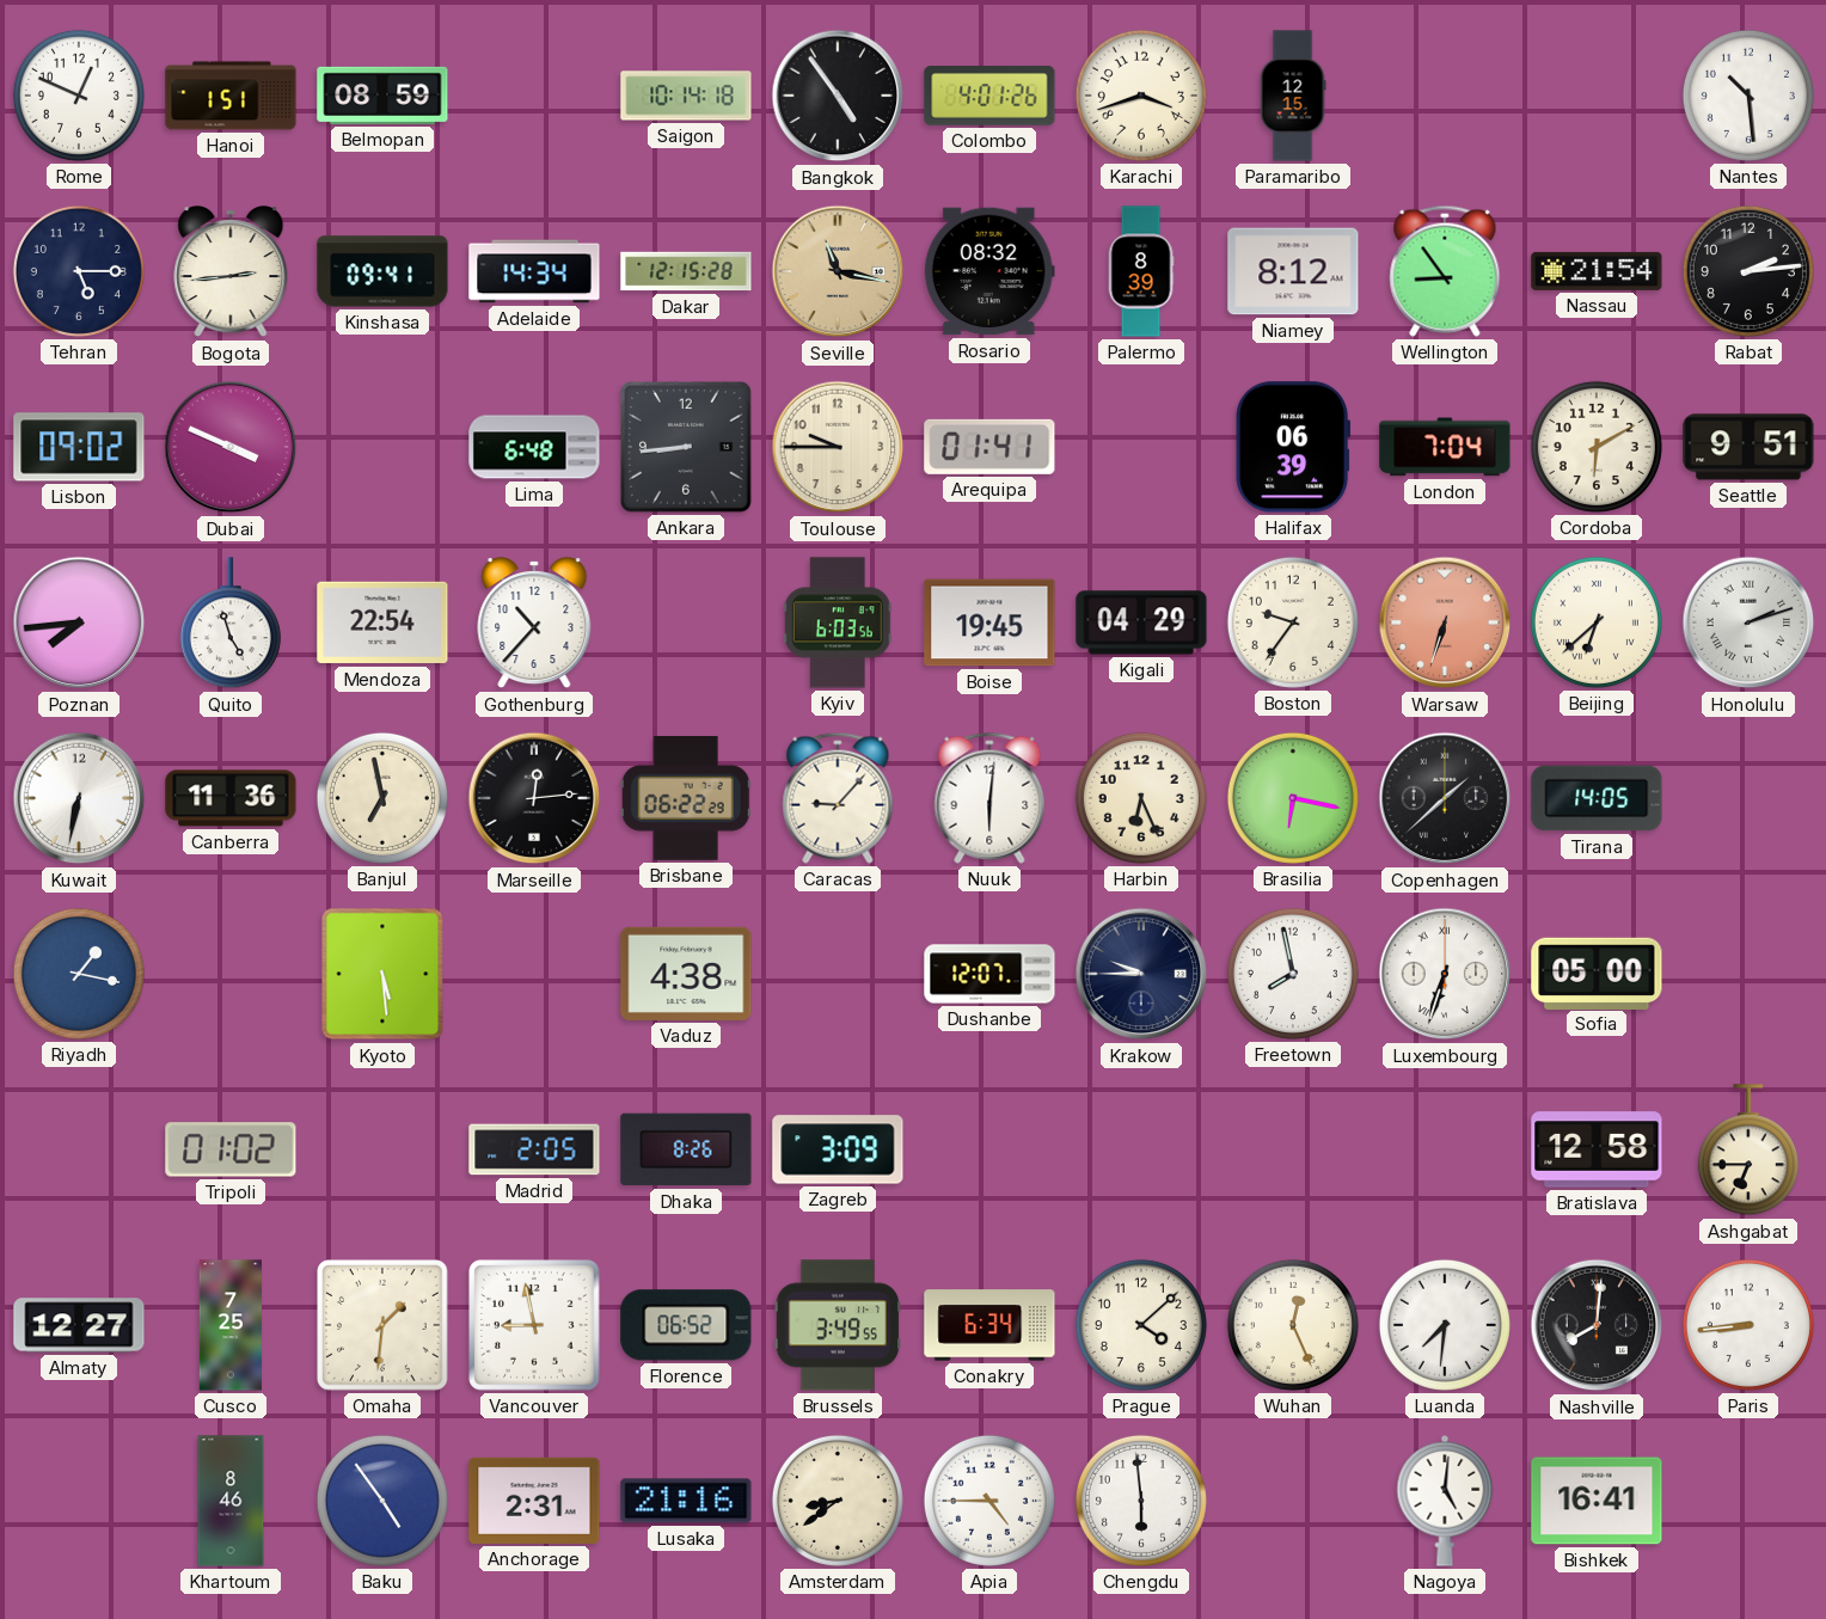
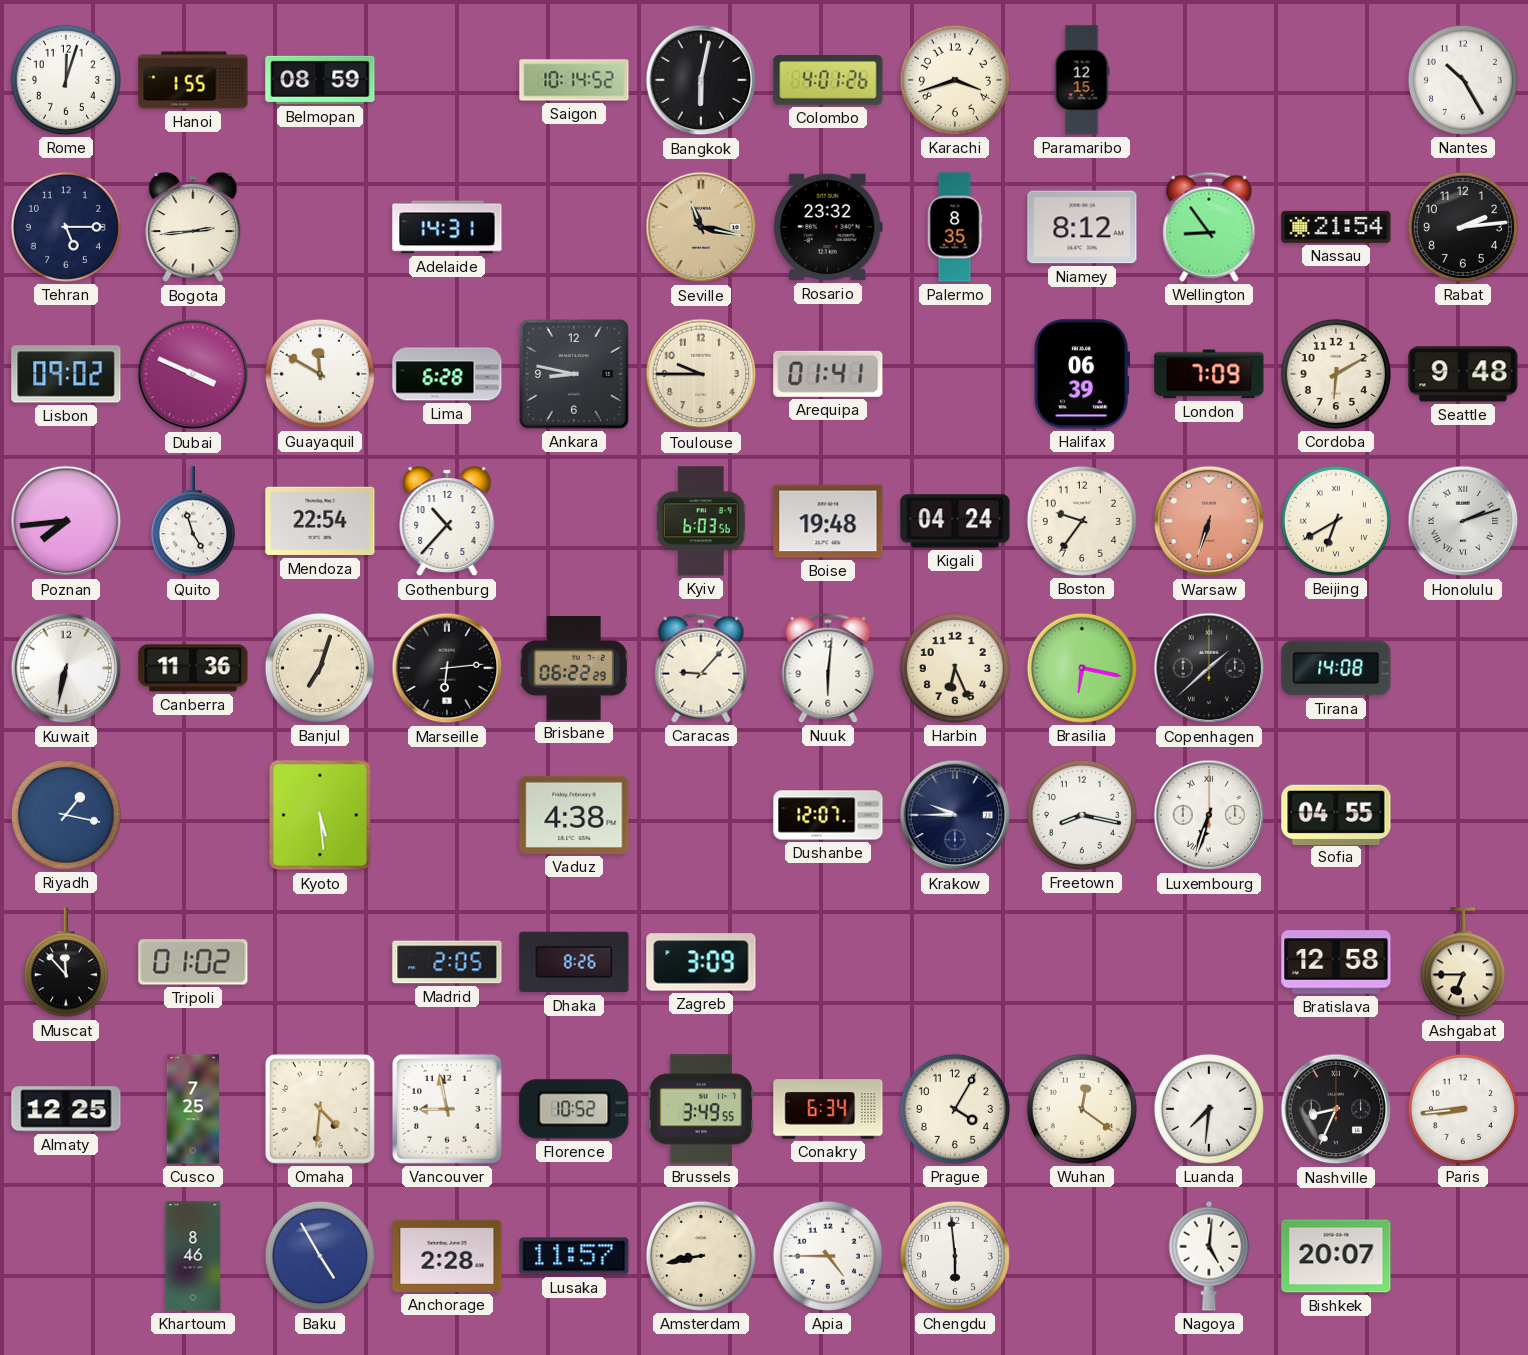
Rome: 12:49 -> 12:03
Hanoi: 1:51 -> 1:55
Saigon: 10:14:18 -> 10:14:52
Bangkok: 4:54 -> 6:02
Nantes: 10:29 -> 10:25
Kinshasa: 09:41 -> none
Adelaide: 14:34 -> 14:31
Dakar: 12:15 -> none
Rosario: 08:32 -> 23:32
Palermo: 8:39 -> 8:35
Guayaquil: none -> 11:50
Lima: 6:48 -> 6:28
Ankara: 8:44 -> 8:47
London: 7:04 -> 7:09
Seattle: 9:51 -> 9:48
Boise: 19:45 -> 19:48
Kigali: 04:29 -> 04:24
Beijing: 6:38 -> 6:40
Banjul: 6:58 -> 7:03
Marseille: 12:14 -> 6:14
Tirana: 14:05 -> 14:08
Freetown: 7:58 -> 8:17
Sofia: 05:00 -> 04:55
Muscat: none -> 11:53
Almaty: 12:27 -> 12:25
Omaha: 1:31 -> 4:31
Florence: 06:52 -> 10:52
Prague: 4:08 -> 4:05
Wuhan: 12:26 -> 12:21
Nashville: 8:01 -> 8:34
Baku: 4:54 -> 4:55
Anchorage: 2:31 -> 2:28
Lusaka: 21:16 -> 11:57
Amsterdam: 8:39 -> 8:43
Bishkek: 16:41 -> 20:07
